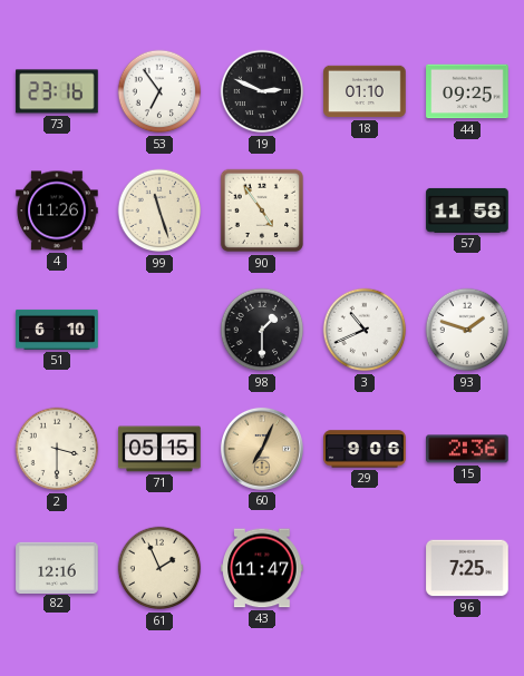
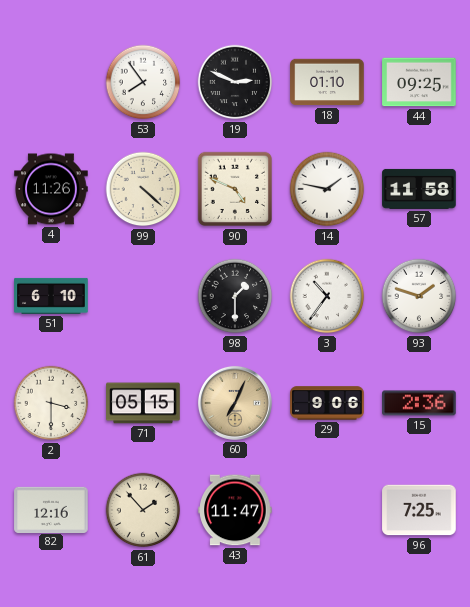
73: 23:16 -> none
53: 6:54 -> 7:54
99: 11:27 -> 4:22
90: 4:54 -> 4:49
14: none -> 1:47
3: 10:41 -> 10:36
61: 1:56 -> 1:53
